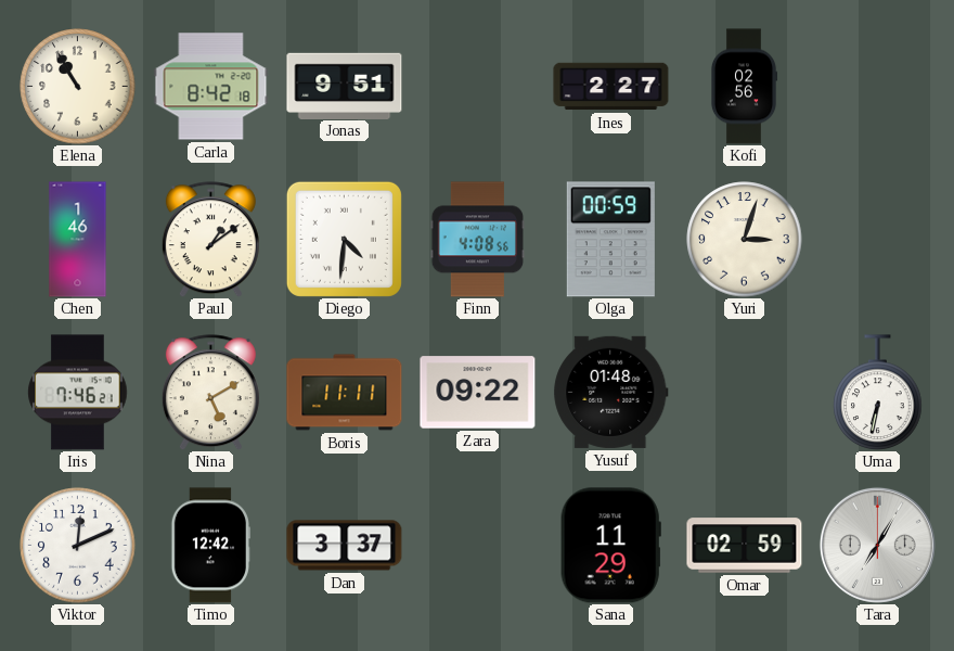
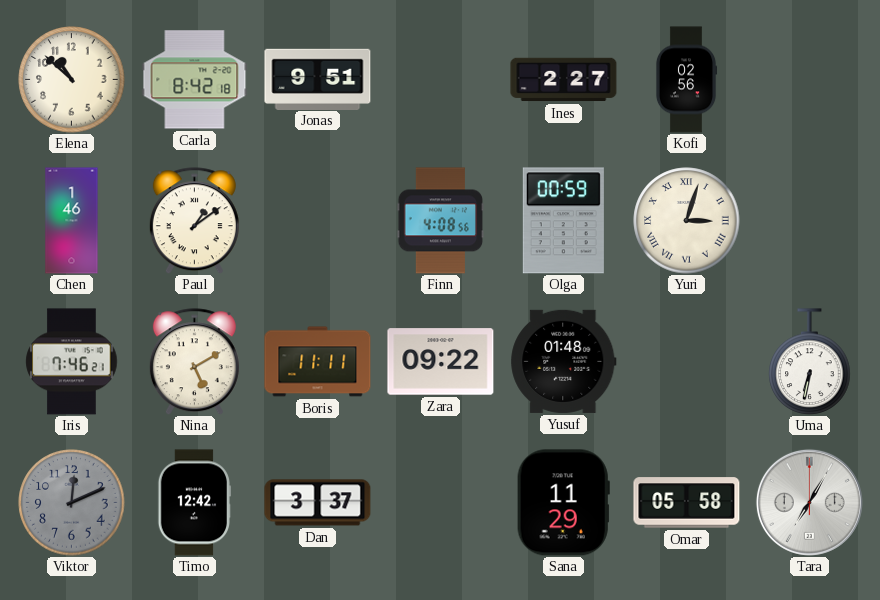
Elena: 10:55 -> 10:52
Diego: 4:31 -> none
Yuri numerals: Arabic -> Roman
Viktor dial: white -> grey
Omar: 02:59 -> 05:58
